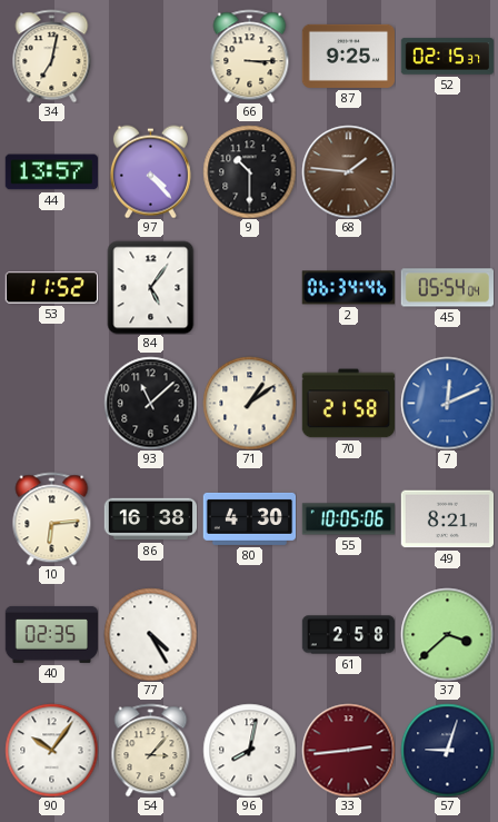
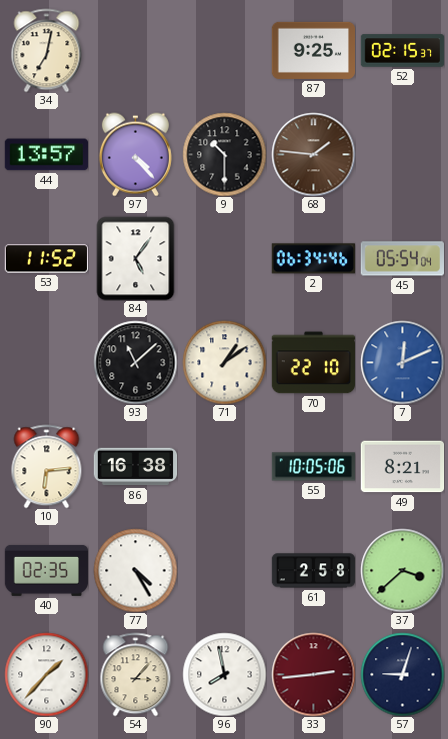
66: 3:15 -> none
70: 21:58 -> 22:10
80: 4:30 -> none
90: 10:06 -> 1:37
96: 8:02 -> 7:58
